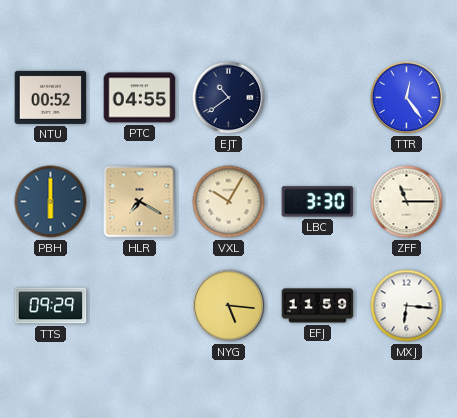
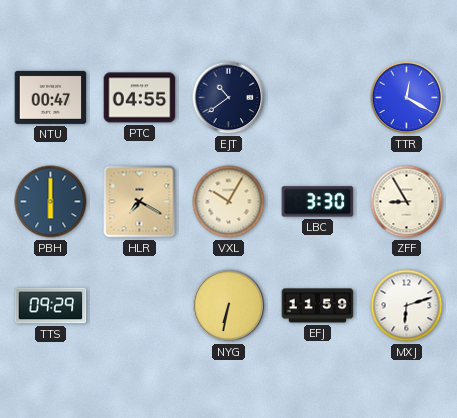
NTU: 00:52 -> 00:47
TTR: 12:24 -> 12:20
ZFF: 11:15 -> 8:55
NYG: 5:16 -> 6:32
MXJ: 6:16 -> 6:12
